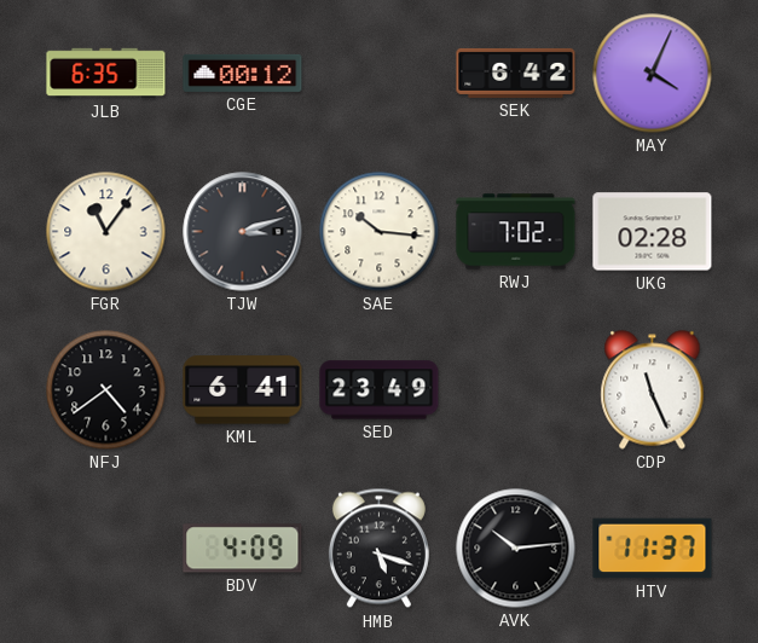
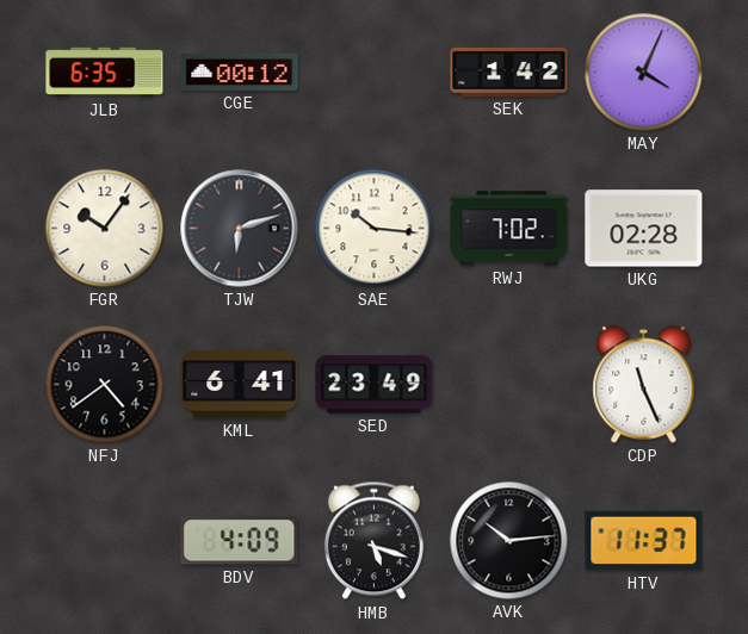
SEK: 6:42 -> 1:42
FGR: 11:06 -> 10:06
TJW: 3:12 -> 6:12
